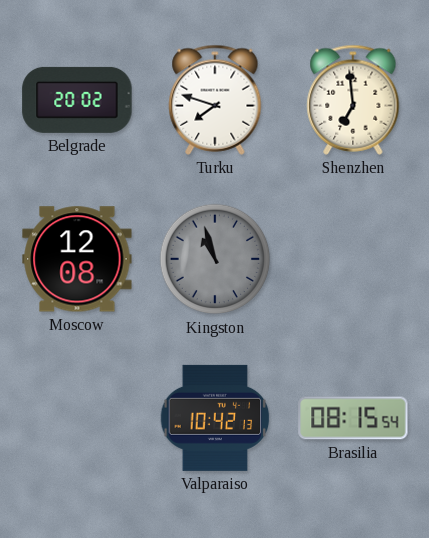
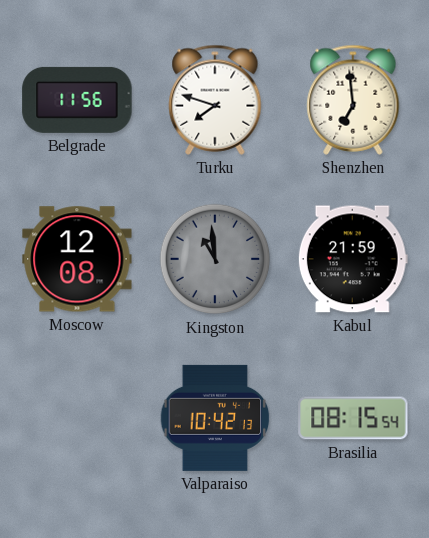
Belgrade: 20:02 -> 11:56
Kingston: 10:57 -> 10:59
Kabul: none -> 21:59
